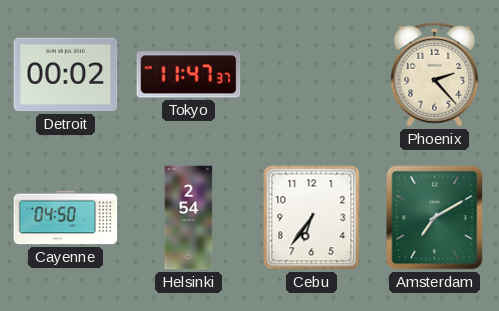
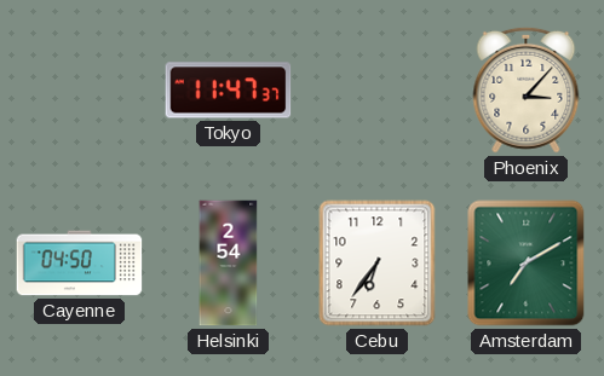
Detroit: 00:02 -> none
Phoenix: 2:23 -> 3:07
